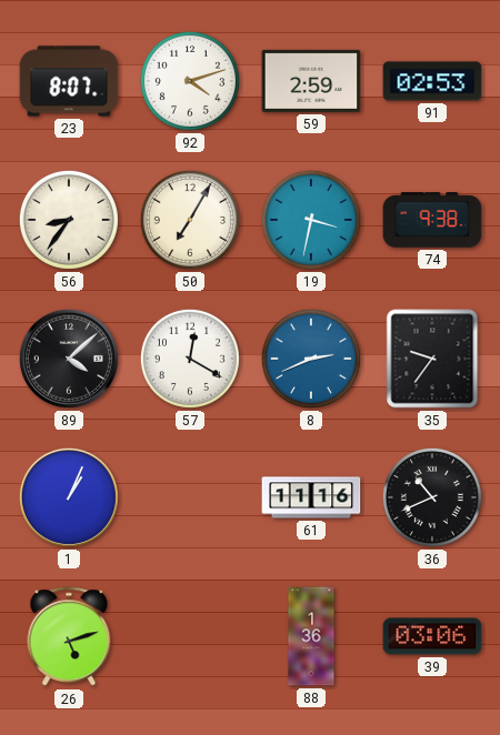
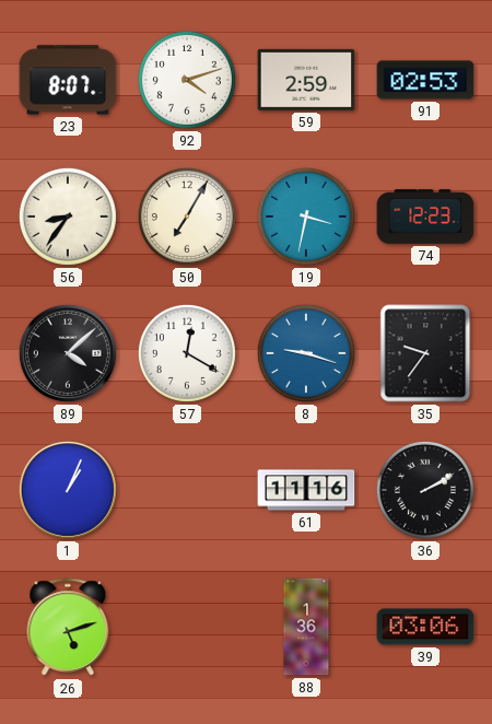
74: 9:38 -> 12:23
8: 2:41 -> 9:18
36: 10:41 -> 2:10
